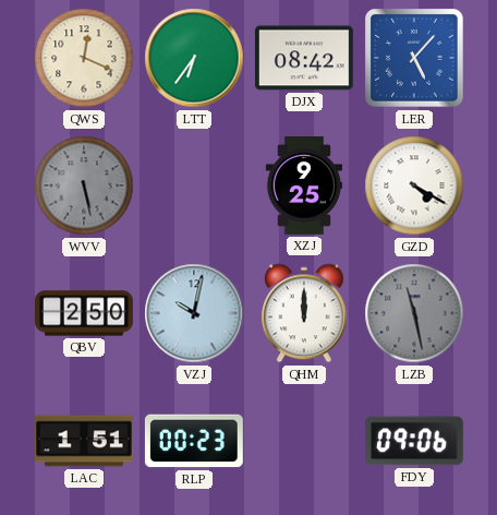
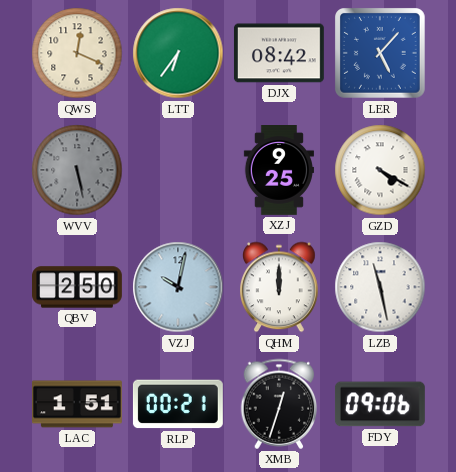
LZB dial: grey -> white
RLP: 00:23 -> 00:21
XMB: none -> 12:33
